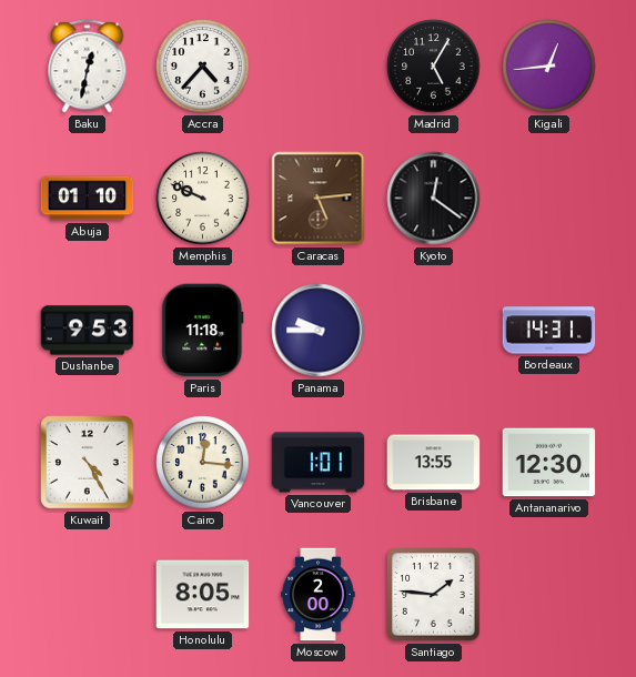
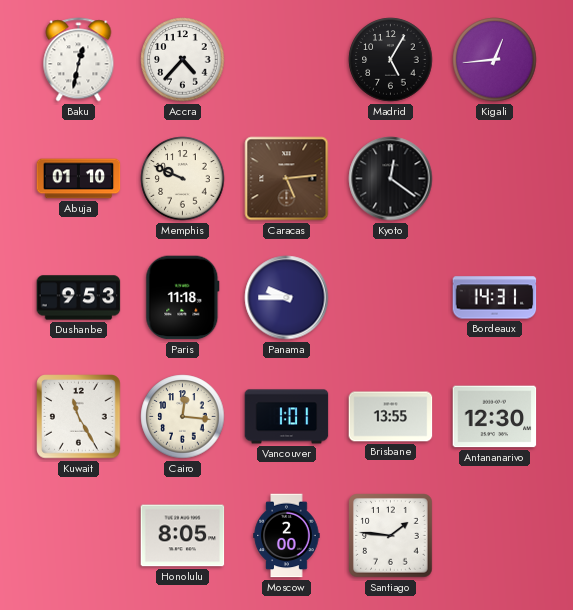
Kuwait: 4:25 -> 11:25
